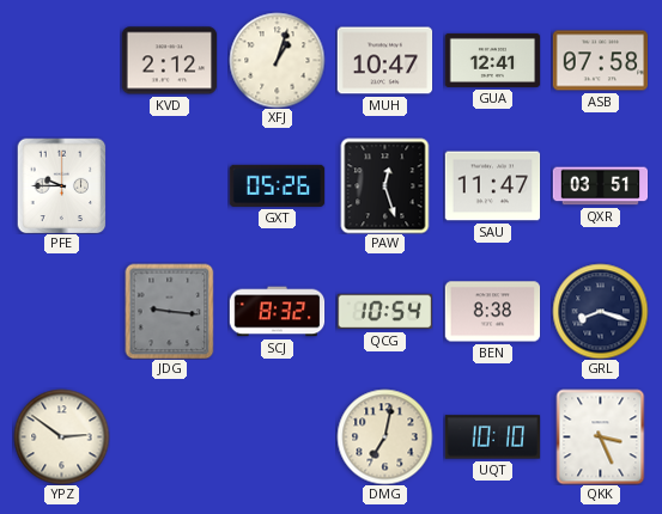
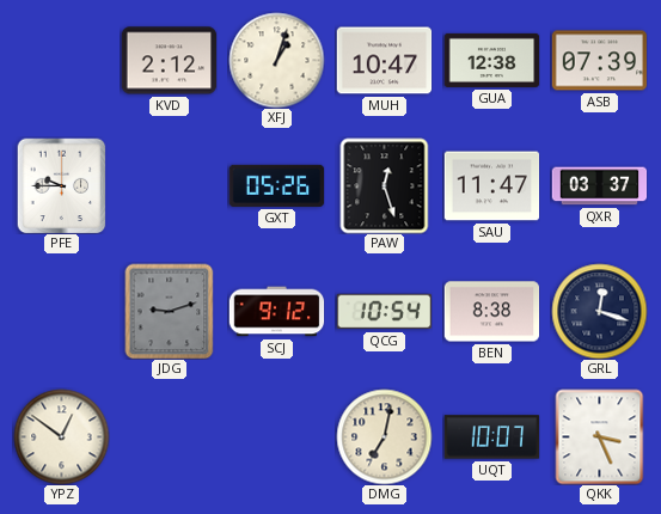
GUA: 12:41 -> 12:38
ASB: 07:58 -> 07:39
QXR: 03:51 -> 03:37
JDG: 9:16 -> 9:12
SCJ: 8:32 -> 9:12
GRL: 8:18 -> 12:18
YPZ: 2:51 -> 12:51
UQT: 10:10 -> 10:07
